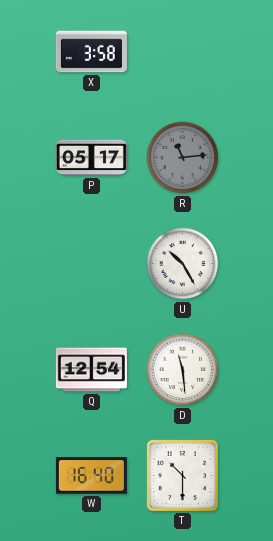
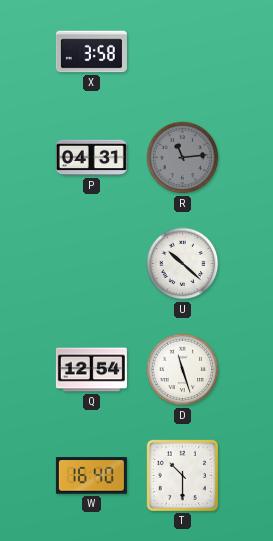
P: 05:17 -> 04:31
U: 10:25 -> 10:22
D: 11:29 -> 11:27
